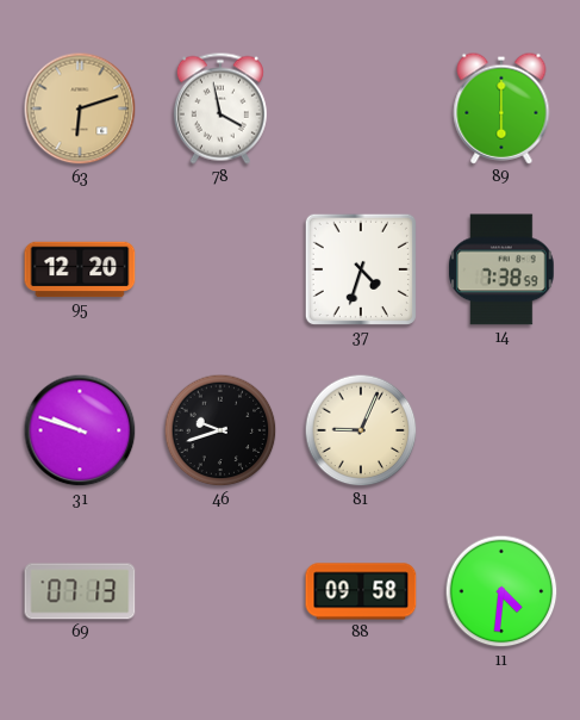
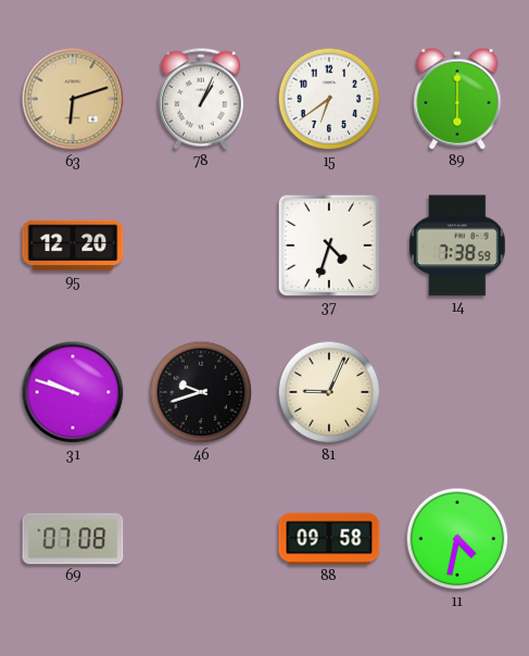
78: 3:58 -> 1:04
15: none -> 6:39
69: 07:13 -> 07:08
11: 4:31 -> 4:32
